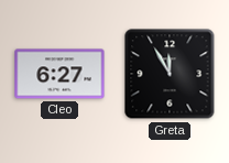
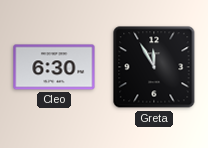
Cleo: 6:27 -> 6:30
